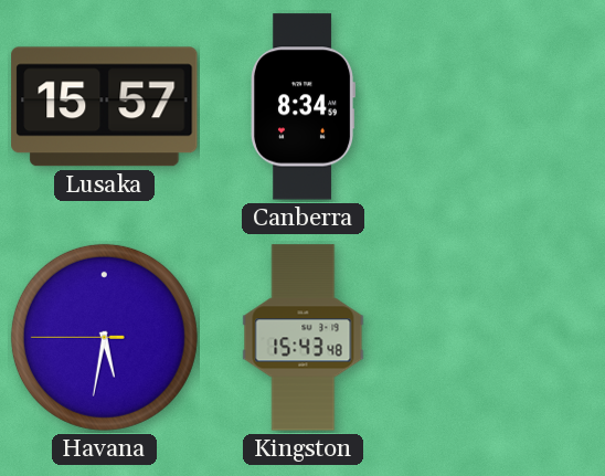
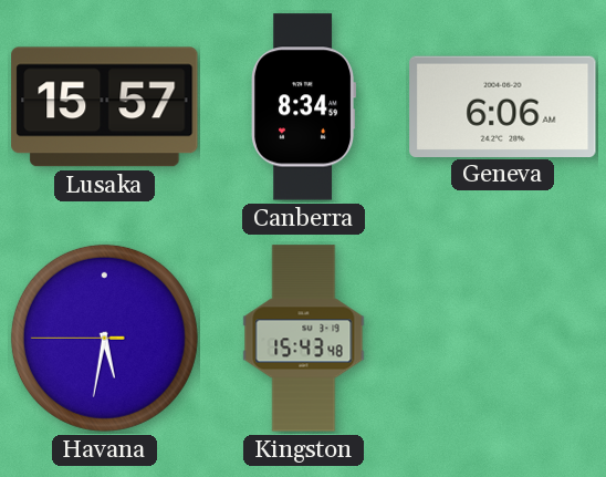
Geneva: none -> 6:06
